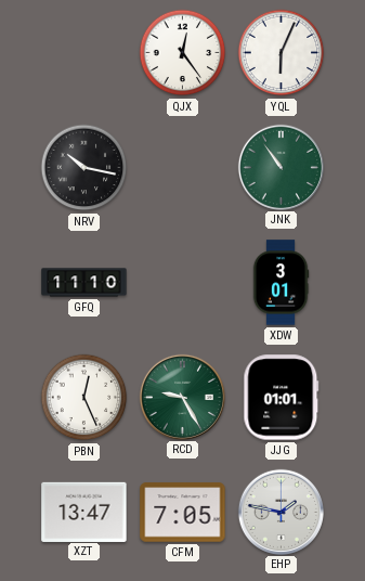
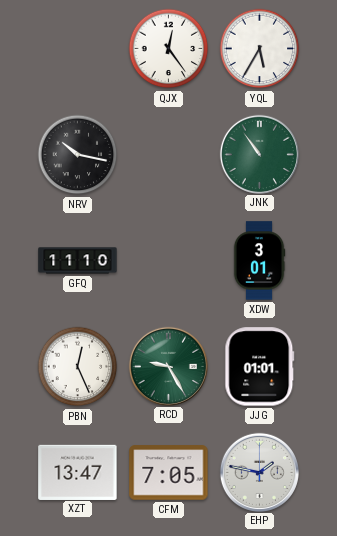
YQL: 6:04 -> 5:35
